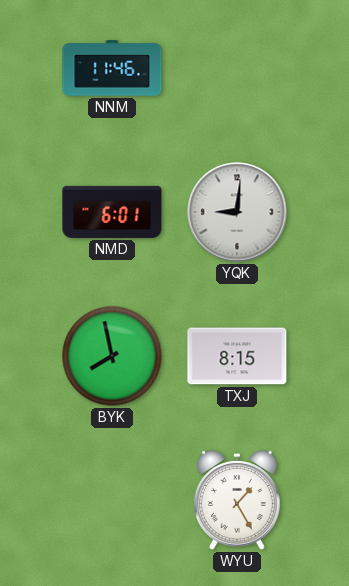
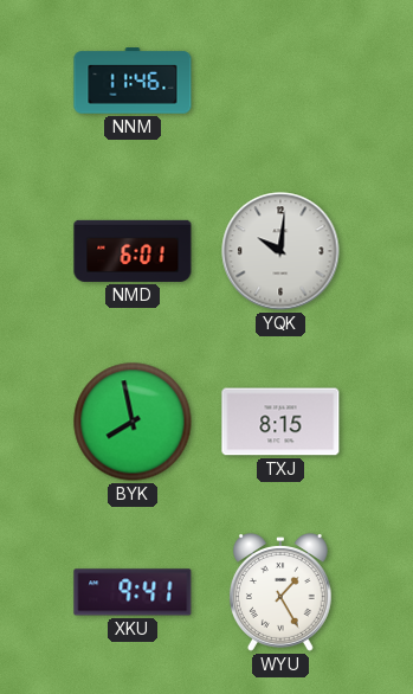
YQK: 9:01 -> 10:01
XKU: none -> 9:41
